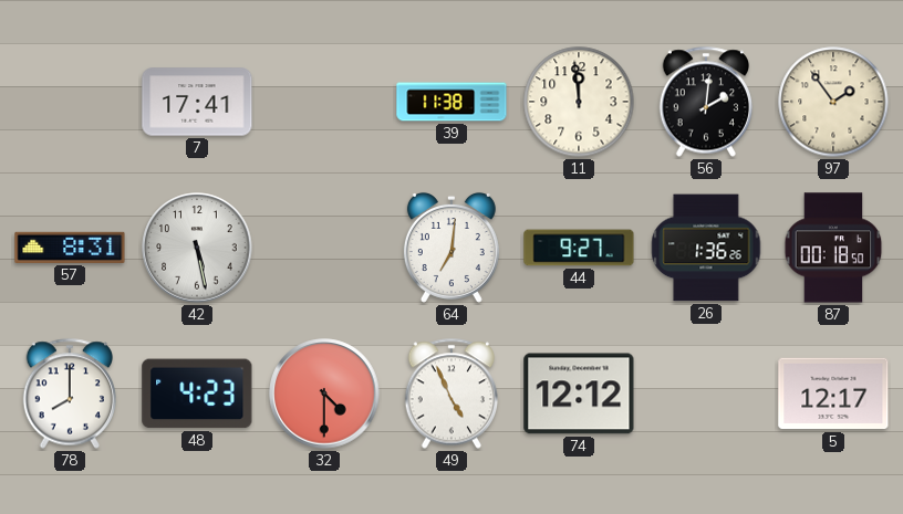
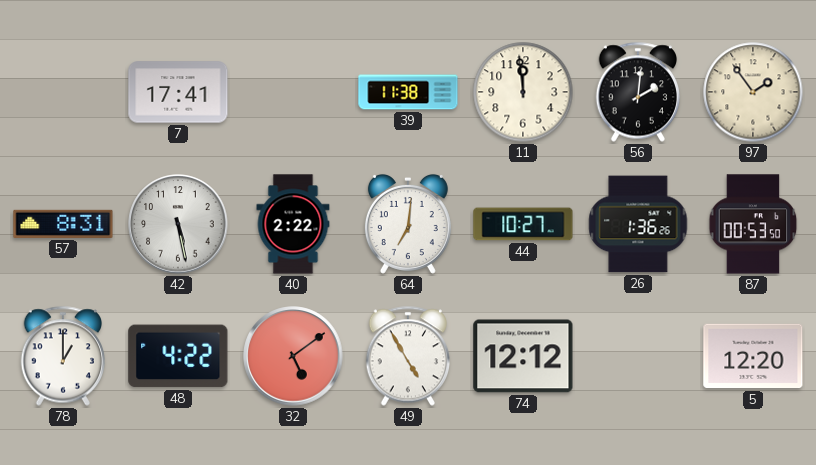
40: none -> 2:22
44: 9:27 -> 10:27
87: 00:18 -> 00:53
78: 8:00 -> 1:00
48: 4:23 -> 4:22
32: 4:30 -> 5:09
49: 4:56 -> 4:55
5: 12:17 -> 12:20
